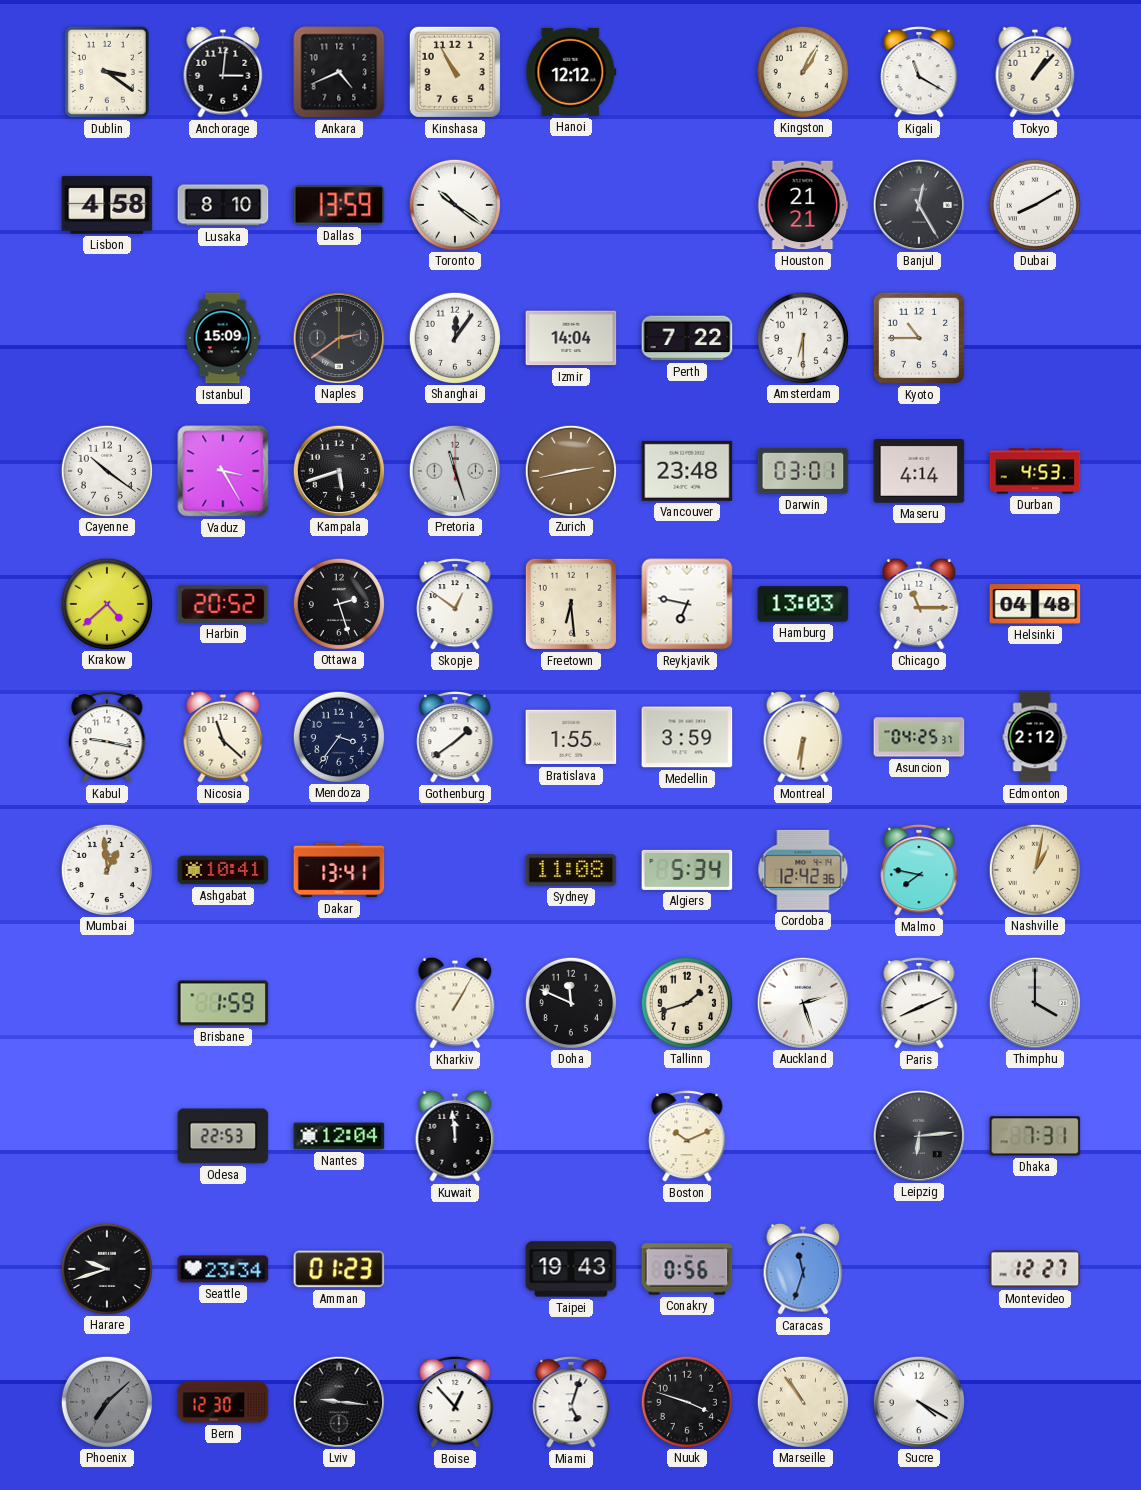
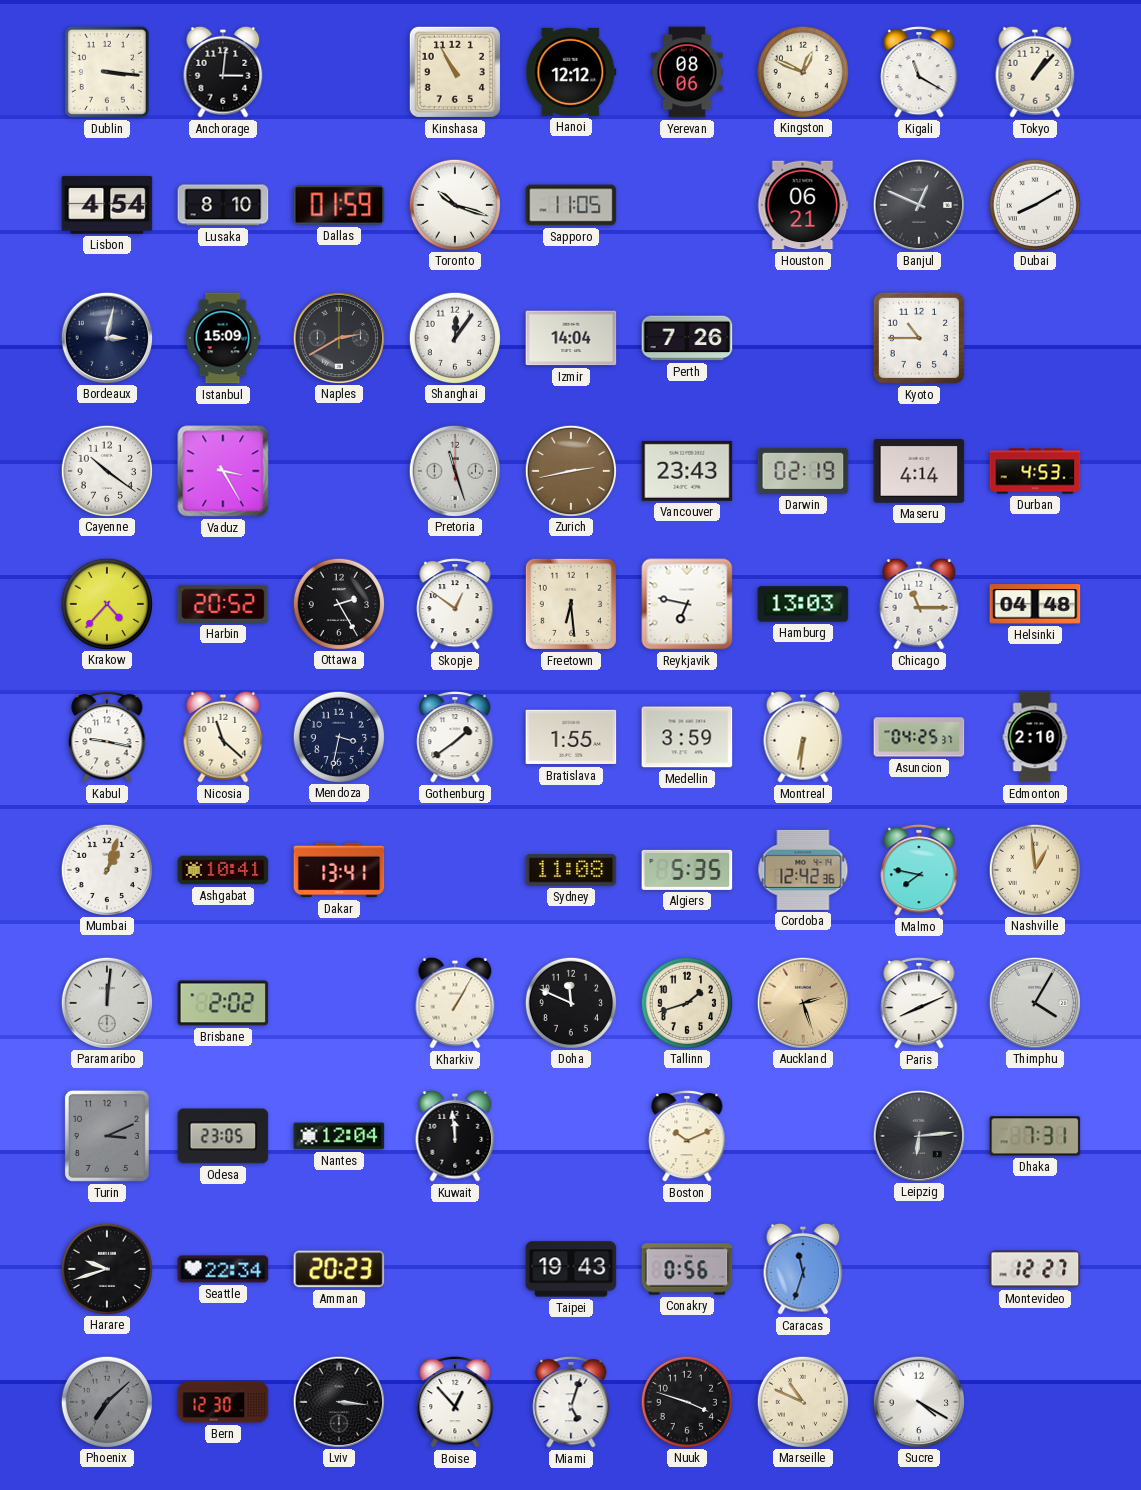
Dublin: 3:21 -> 3:16
Ankara: 4:41 -> none
Yerevan: none -> 08:06
Kingston: 1:05 -> 12:49
Lisbon: 4:58 -> 4:54
Dallas: 13:59 -> 01:59
Toronto: 10:21 -> 10:18
Sapporo: none -> 11:05
Houston: 21:21 -> 06:21
Banjul: 12:25 -> 12:49
Bordeaux: none -> 3:02
Naples: 2:39 -> 2:40
Perth: 7:22 -> 7:26
Amsterdam: 6:30 -> none
Kampala: 5:42 -> none
Vancouver: 23:48 -> 23:43
Darwin: 03:01 -> 02:19
Krakow: 4:38 -> 4:37
Ottawa: 2:27 -> 2:25
Mendoza: 3:36 -> 3:32
Edmonton: 2:12 -> 2:10
Mumbai: 12:59 -> 1:03
Algiers: 5:34 -> 5:35
Nashville: 1:02 -> 12:59
Paramaribo: none -> 12:01
Brisbane: 1:59 -> 2:02
Auckland dial: white -> champagne
Thimphu: 4:00 -> 4:05
Turin: none -> 3:11
Odesa: 22:53 -> 23:05
Seattle: 23:34 -> 22:34
Amman: 01:23 -> 20:23
Lviv: 9:16 -> 3:16
Marseille: 10:54 -> 10:49
